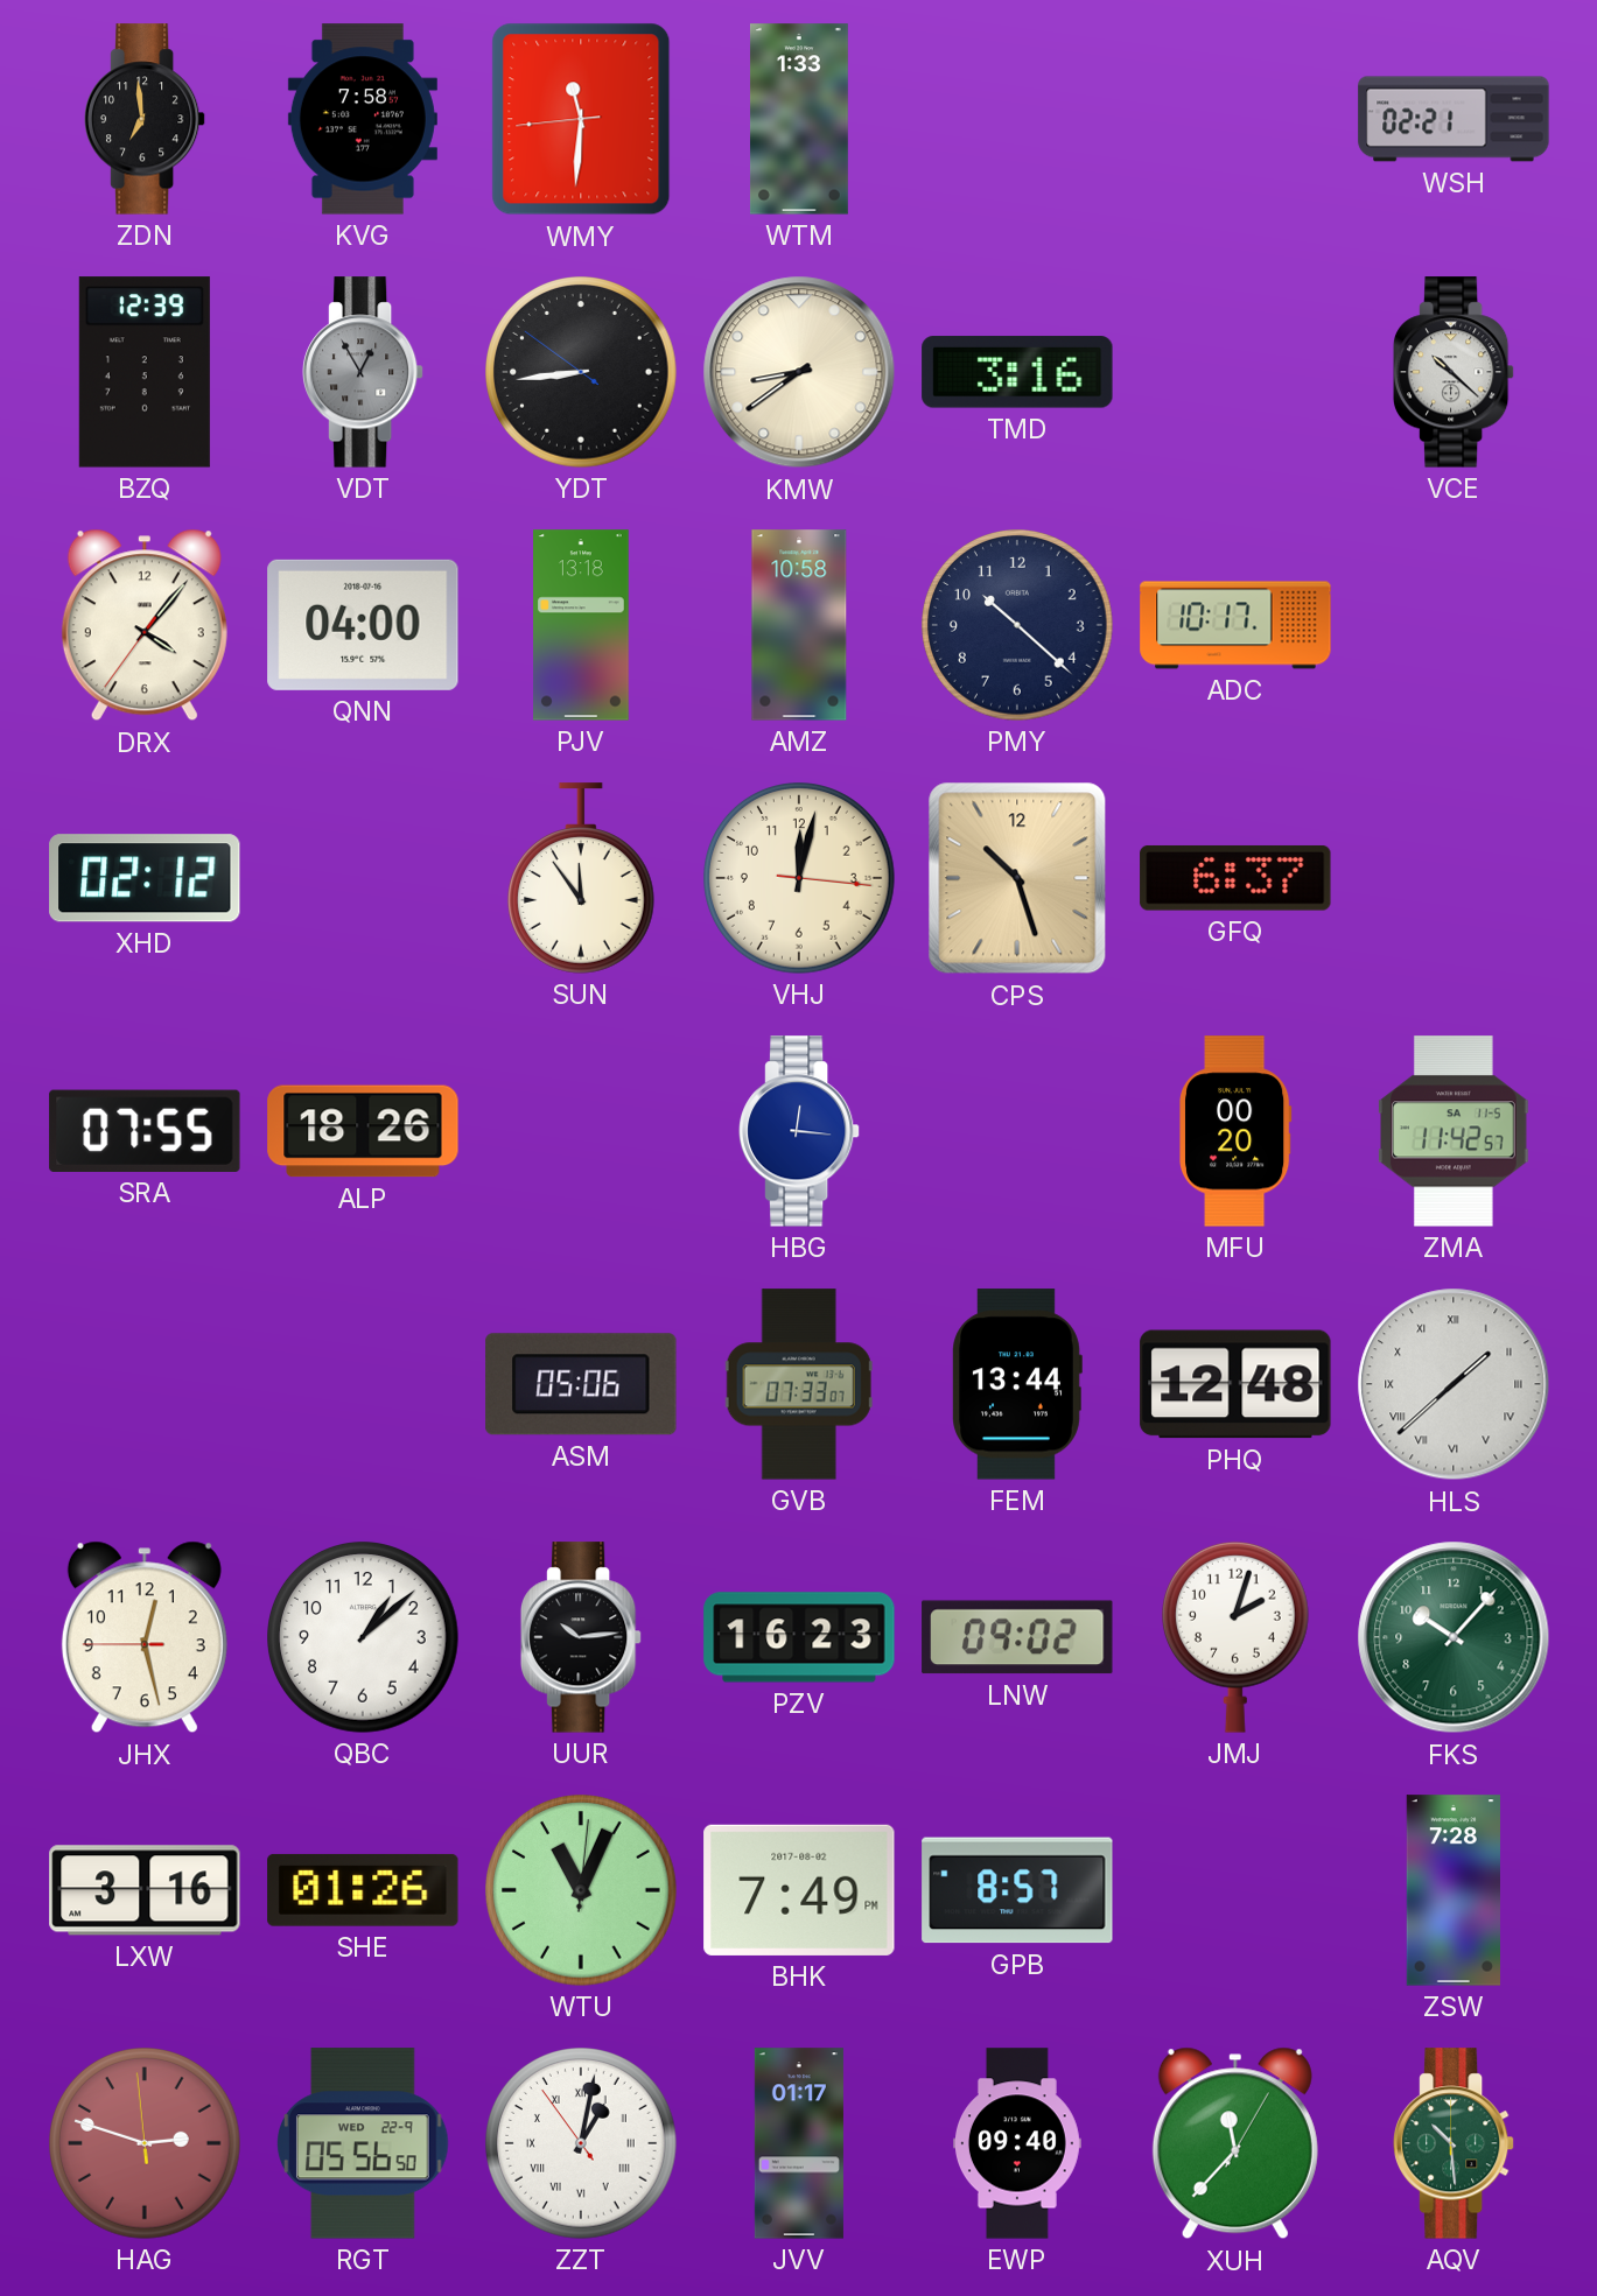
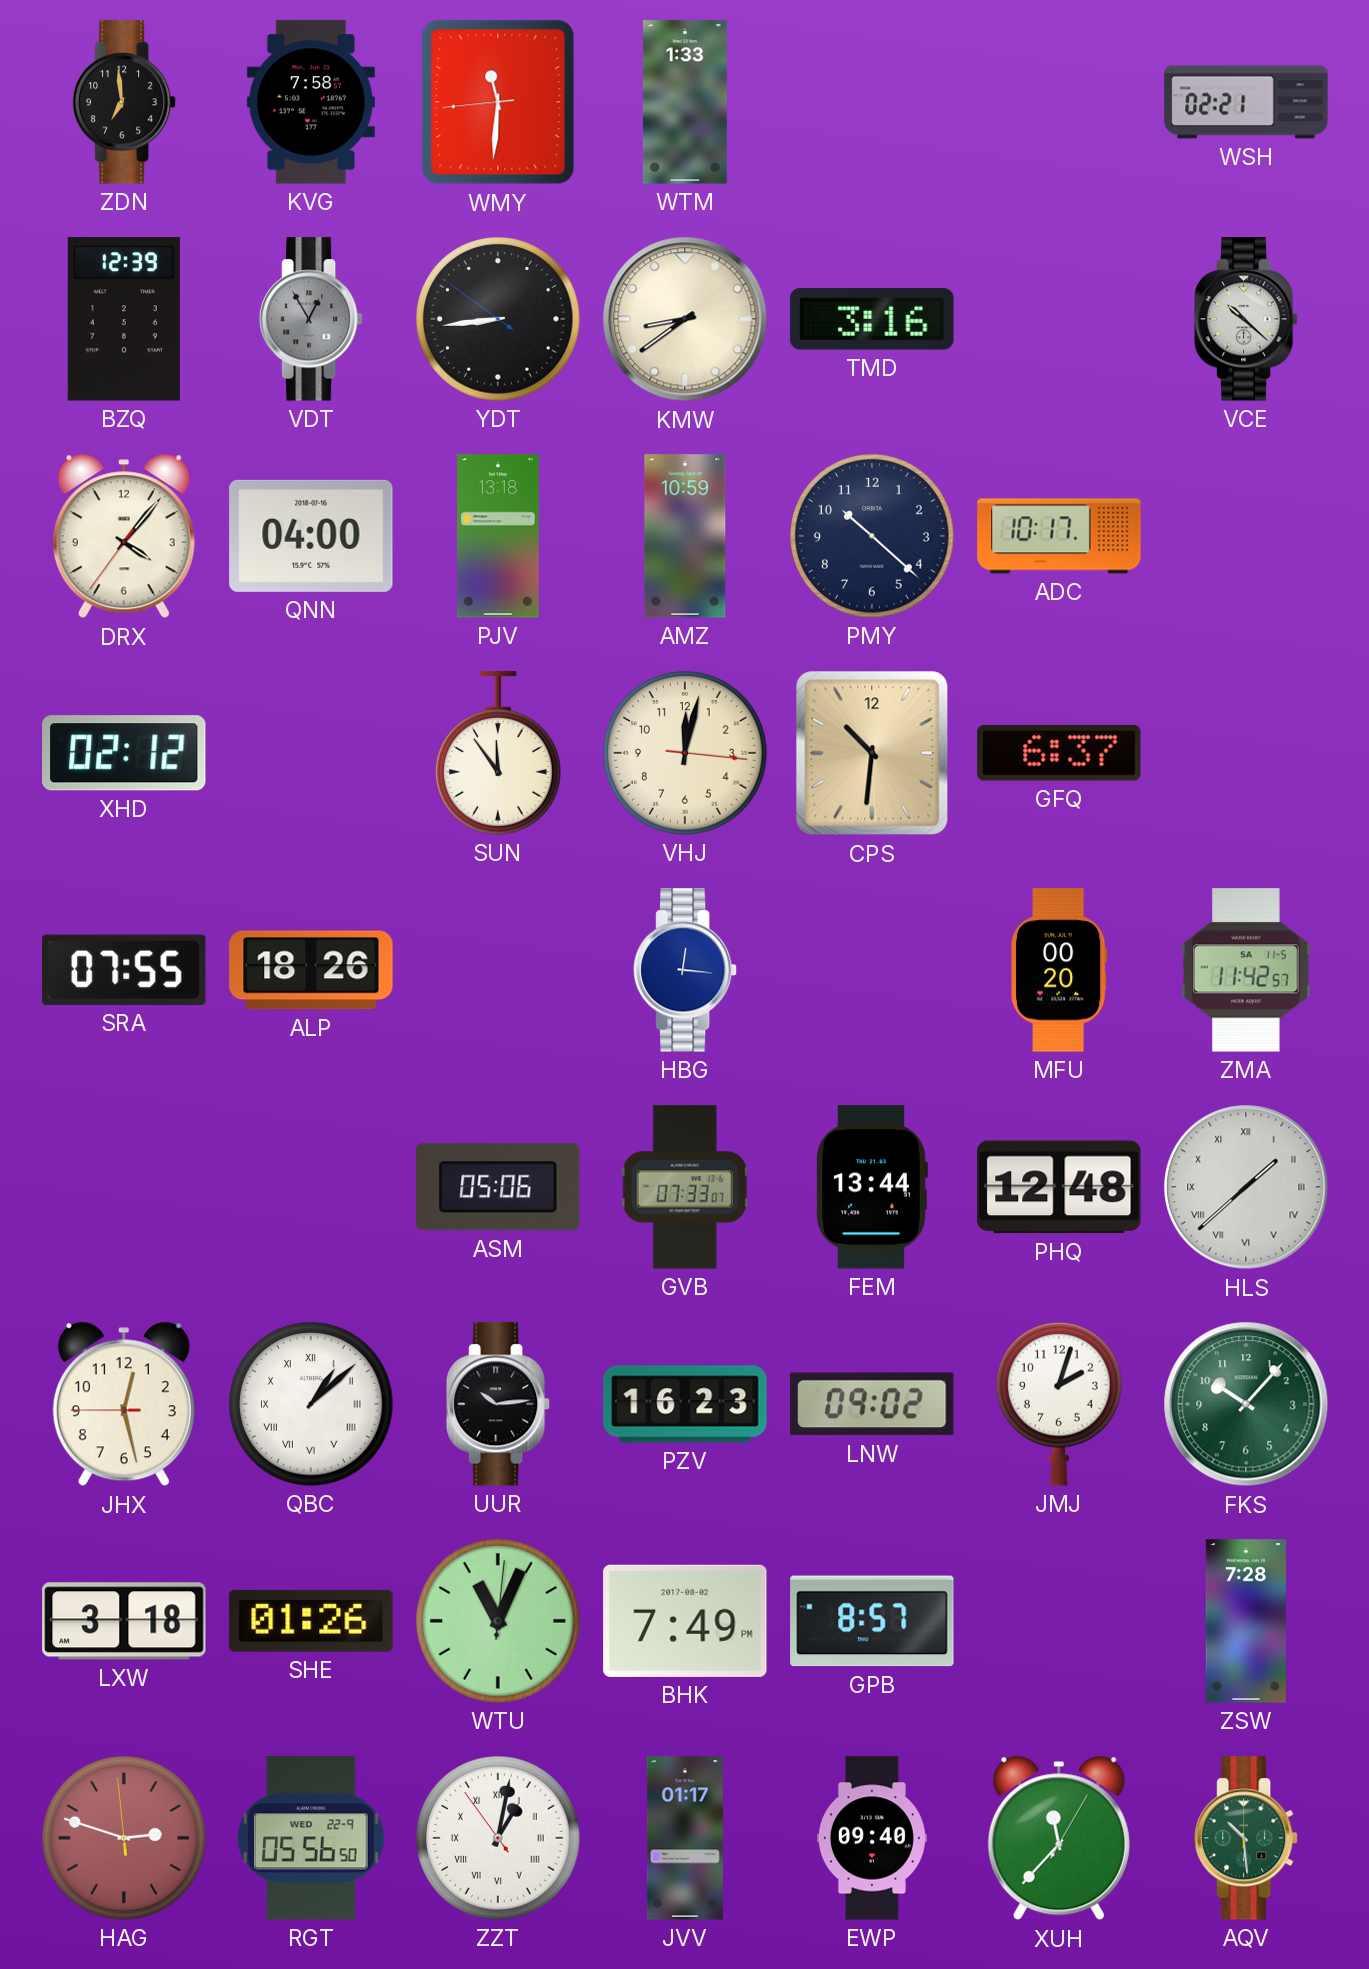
AMZ: 10:58 -> 10:59
CPS: 10:27 -> 10:31
QBC numerals: Arabic -> Roman
LXW: 3:16 -> 3:18
